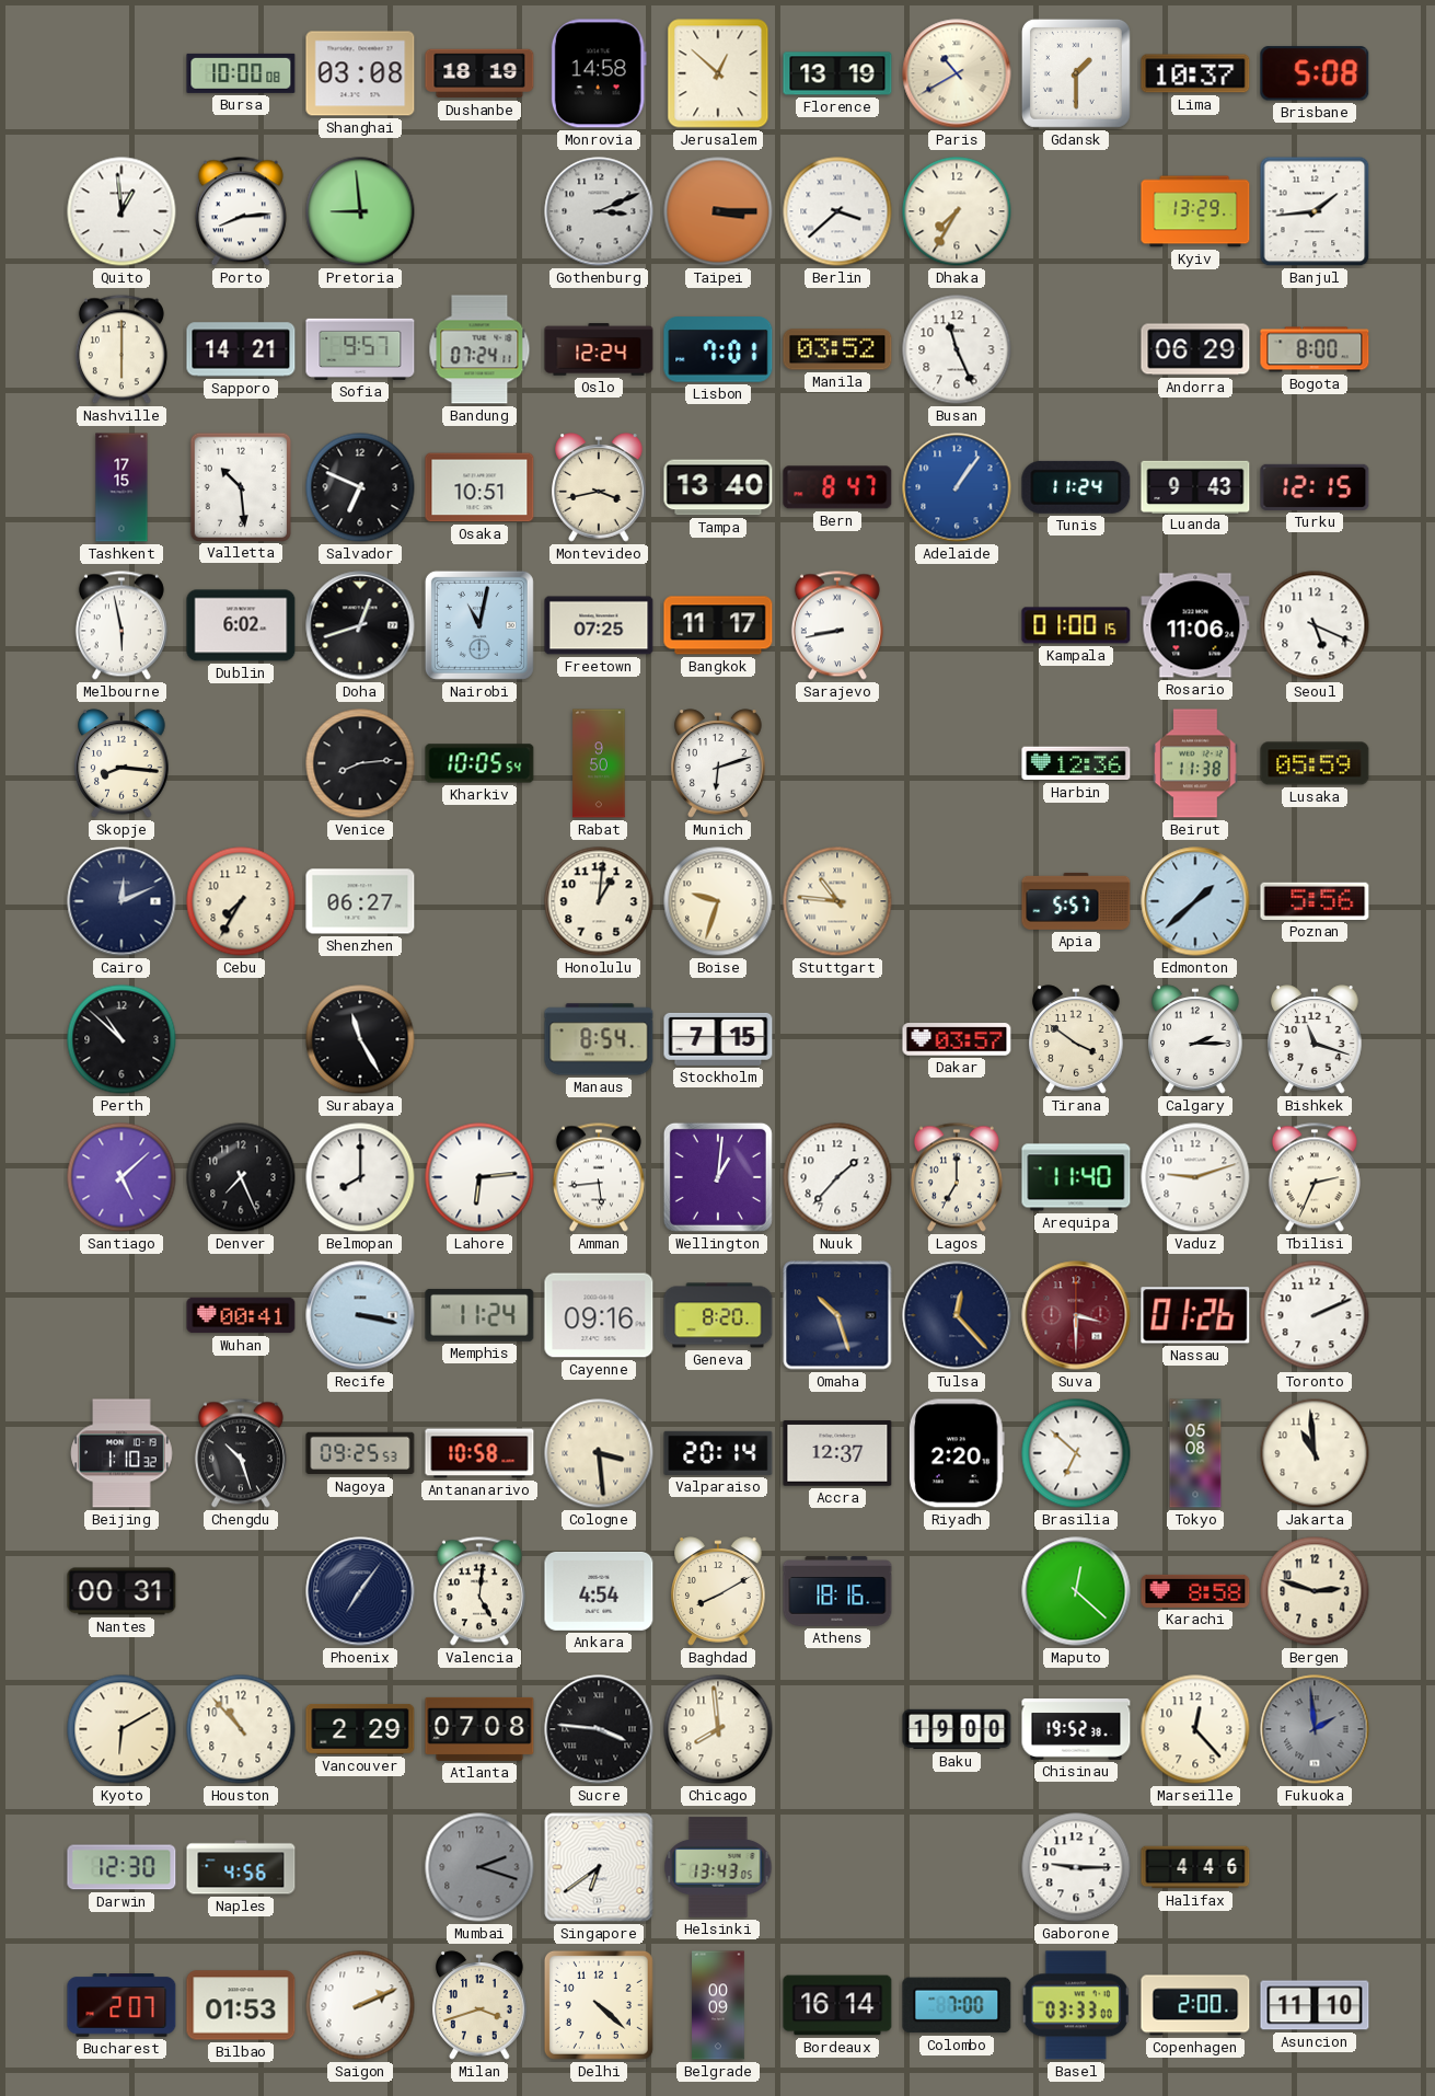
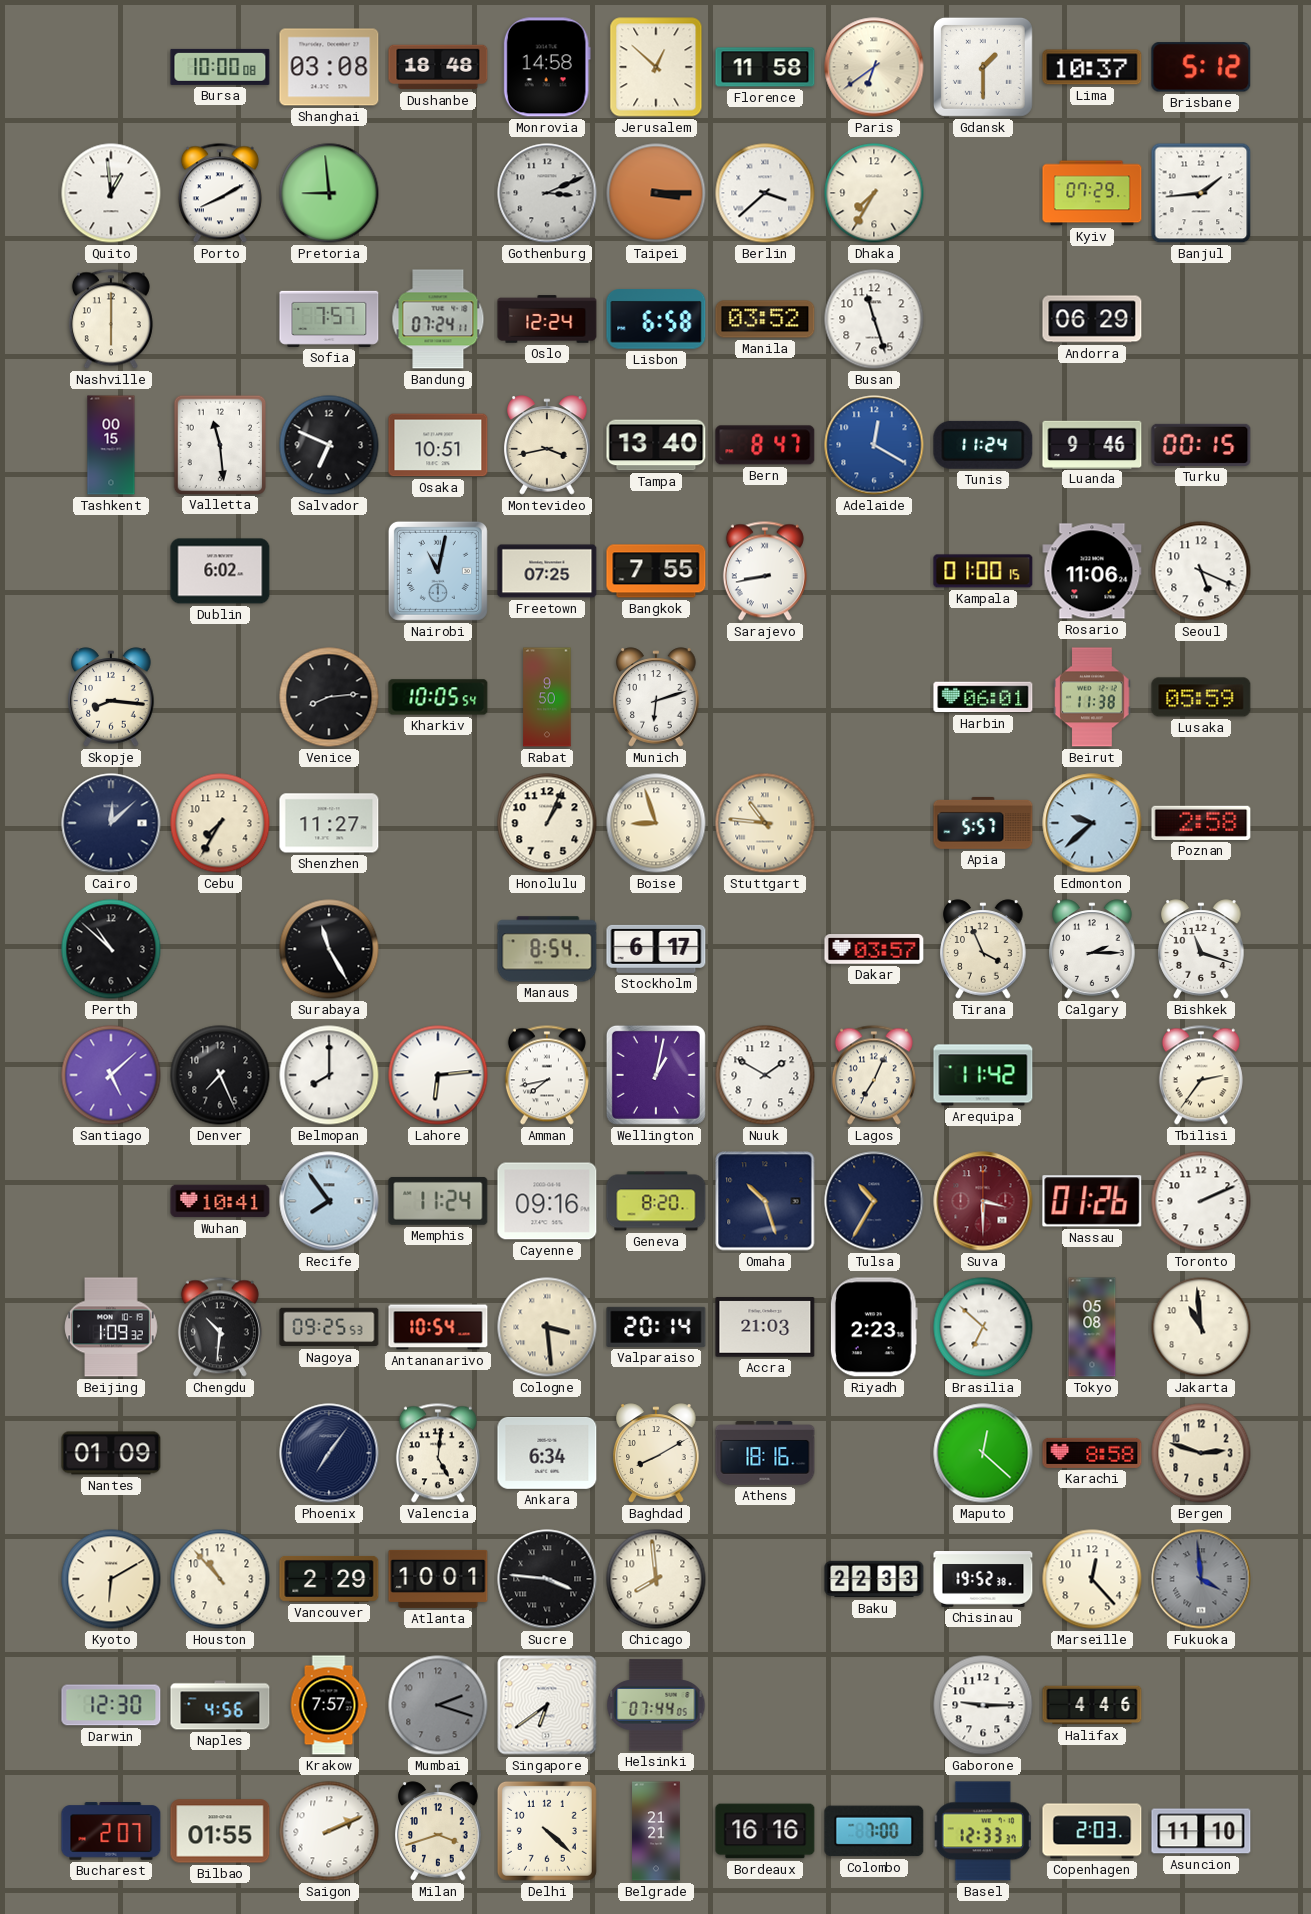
Dushanbe: 18:19 -> 18:48
Florence: 13:19 -> 11:58
Paris: 10:40 -> 6:39
Brisbane: 5:08 -> 5:12
Porto: 8:14 -> 8:10
Kyiv: 13:29 -> 07:29
Sapporo: 14:21 -> none
Sofia: 9:57 -> 7:57
Lisbon: 7:01 -> 6:58
Busan: 11:26 -> 11:27
Bogota: 8:00 -> none
Tashkent: 17:15 -> 00:15
Valletta: 10:29 -> 11:29
Adelaide: 1:06 -> 12:20
Luanda: 9:43 -> 9:46
Turku: 12:15 -> 00:15
Melbourne: 5:58 -> none
Doha: 12:42 -> none
Bangkok: 11:17 -> 7:55
Harbin: 12:36 -> 06:01
Cairo: 12:11 -> 12:08
Shenzhen: 06:27 -> 11:27
Honolulu: 1:01 -> 1:04
Boise: 9:33 -> 8:57
Edmonton: 1:38 -> 9:38
Poznan: 5:56 -> 2:58
Stockholm: 7:15 -> 6:17
Tirana: 3:51 -> 3:56
Amman: 5:44 -> 7:43
Wellington: 1:01 -> 1:02
Nuuk: 1:37 -> 1:50
Lagos: 7:00 -> 7:04
Arequipa: 11:40 -> 11:42
Vaduz: 9:12 -> none
Tbilisi: 2:34 -> 2:36
Wuhan: 00:41 -> 10:41
Recife: 3:17 -> 7:54
Tulsa: 12:23 -> 10:35
Beijing: 1:10 -> 1:09
Chengdu: 10:27 -> 10:31
Antananarivo: 10:58 -> 10:54
Accra: 12:37 -> 21:03
Riyadh: 2:20 -> 2:23
Nantes: 00:31 -> 01:09
Ankara: 4:54 -> 6:34
Atlanta: 07:08 -> 10:01
Baku: 19:00 -> 22:33
Fukuoka: 1:59 -> 3:59
Krakow: none -> 7:57
Helsinki: 13:43 -> 07:44
Bilbao: 01:53 -> 01:55
Belgrade: 00:09 -> 21:21
Bordeaux: 16:14 -> 16:16
Basel: 03:33 -> 12:33
Copenhagen: 2:00 -> 2:03
